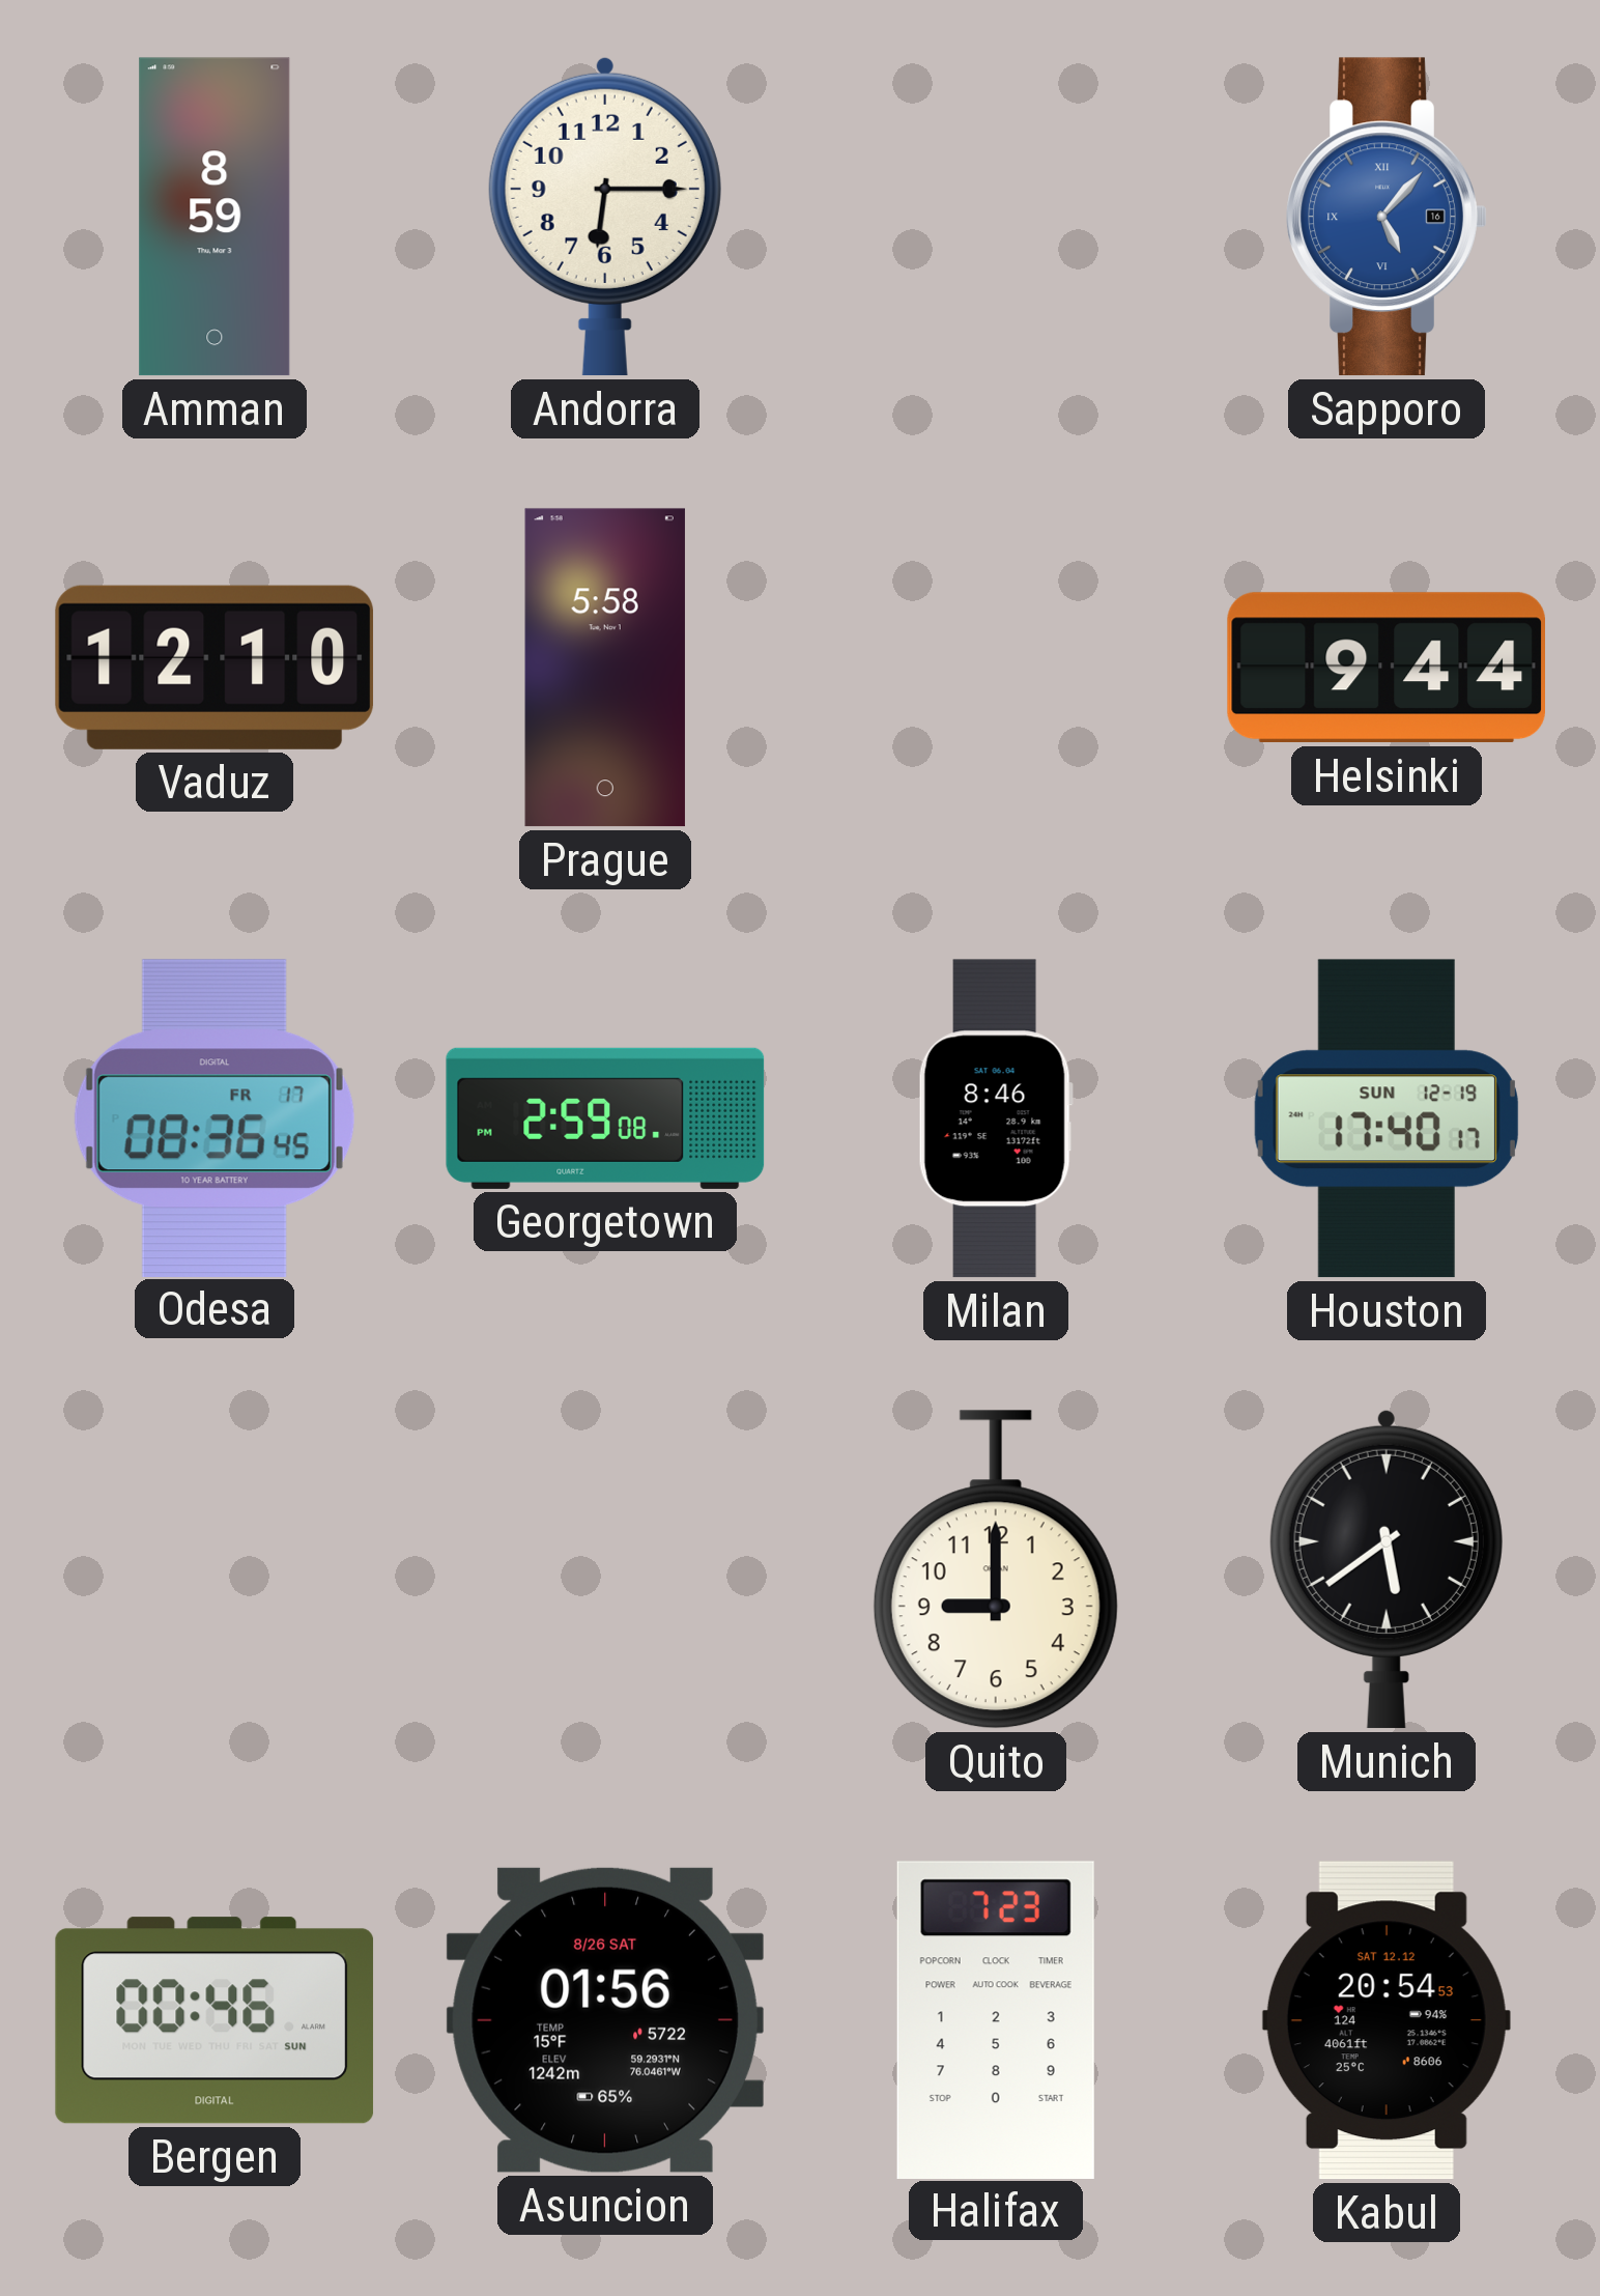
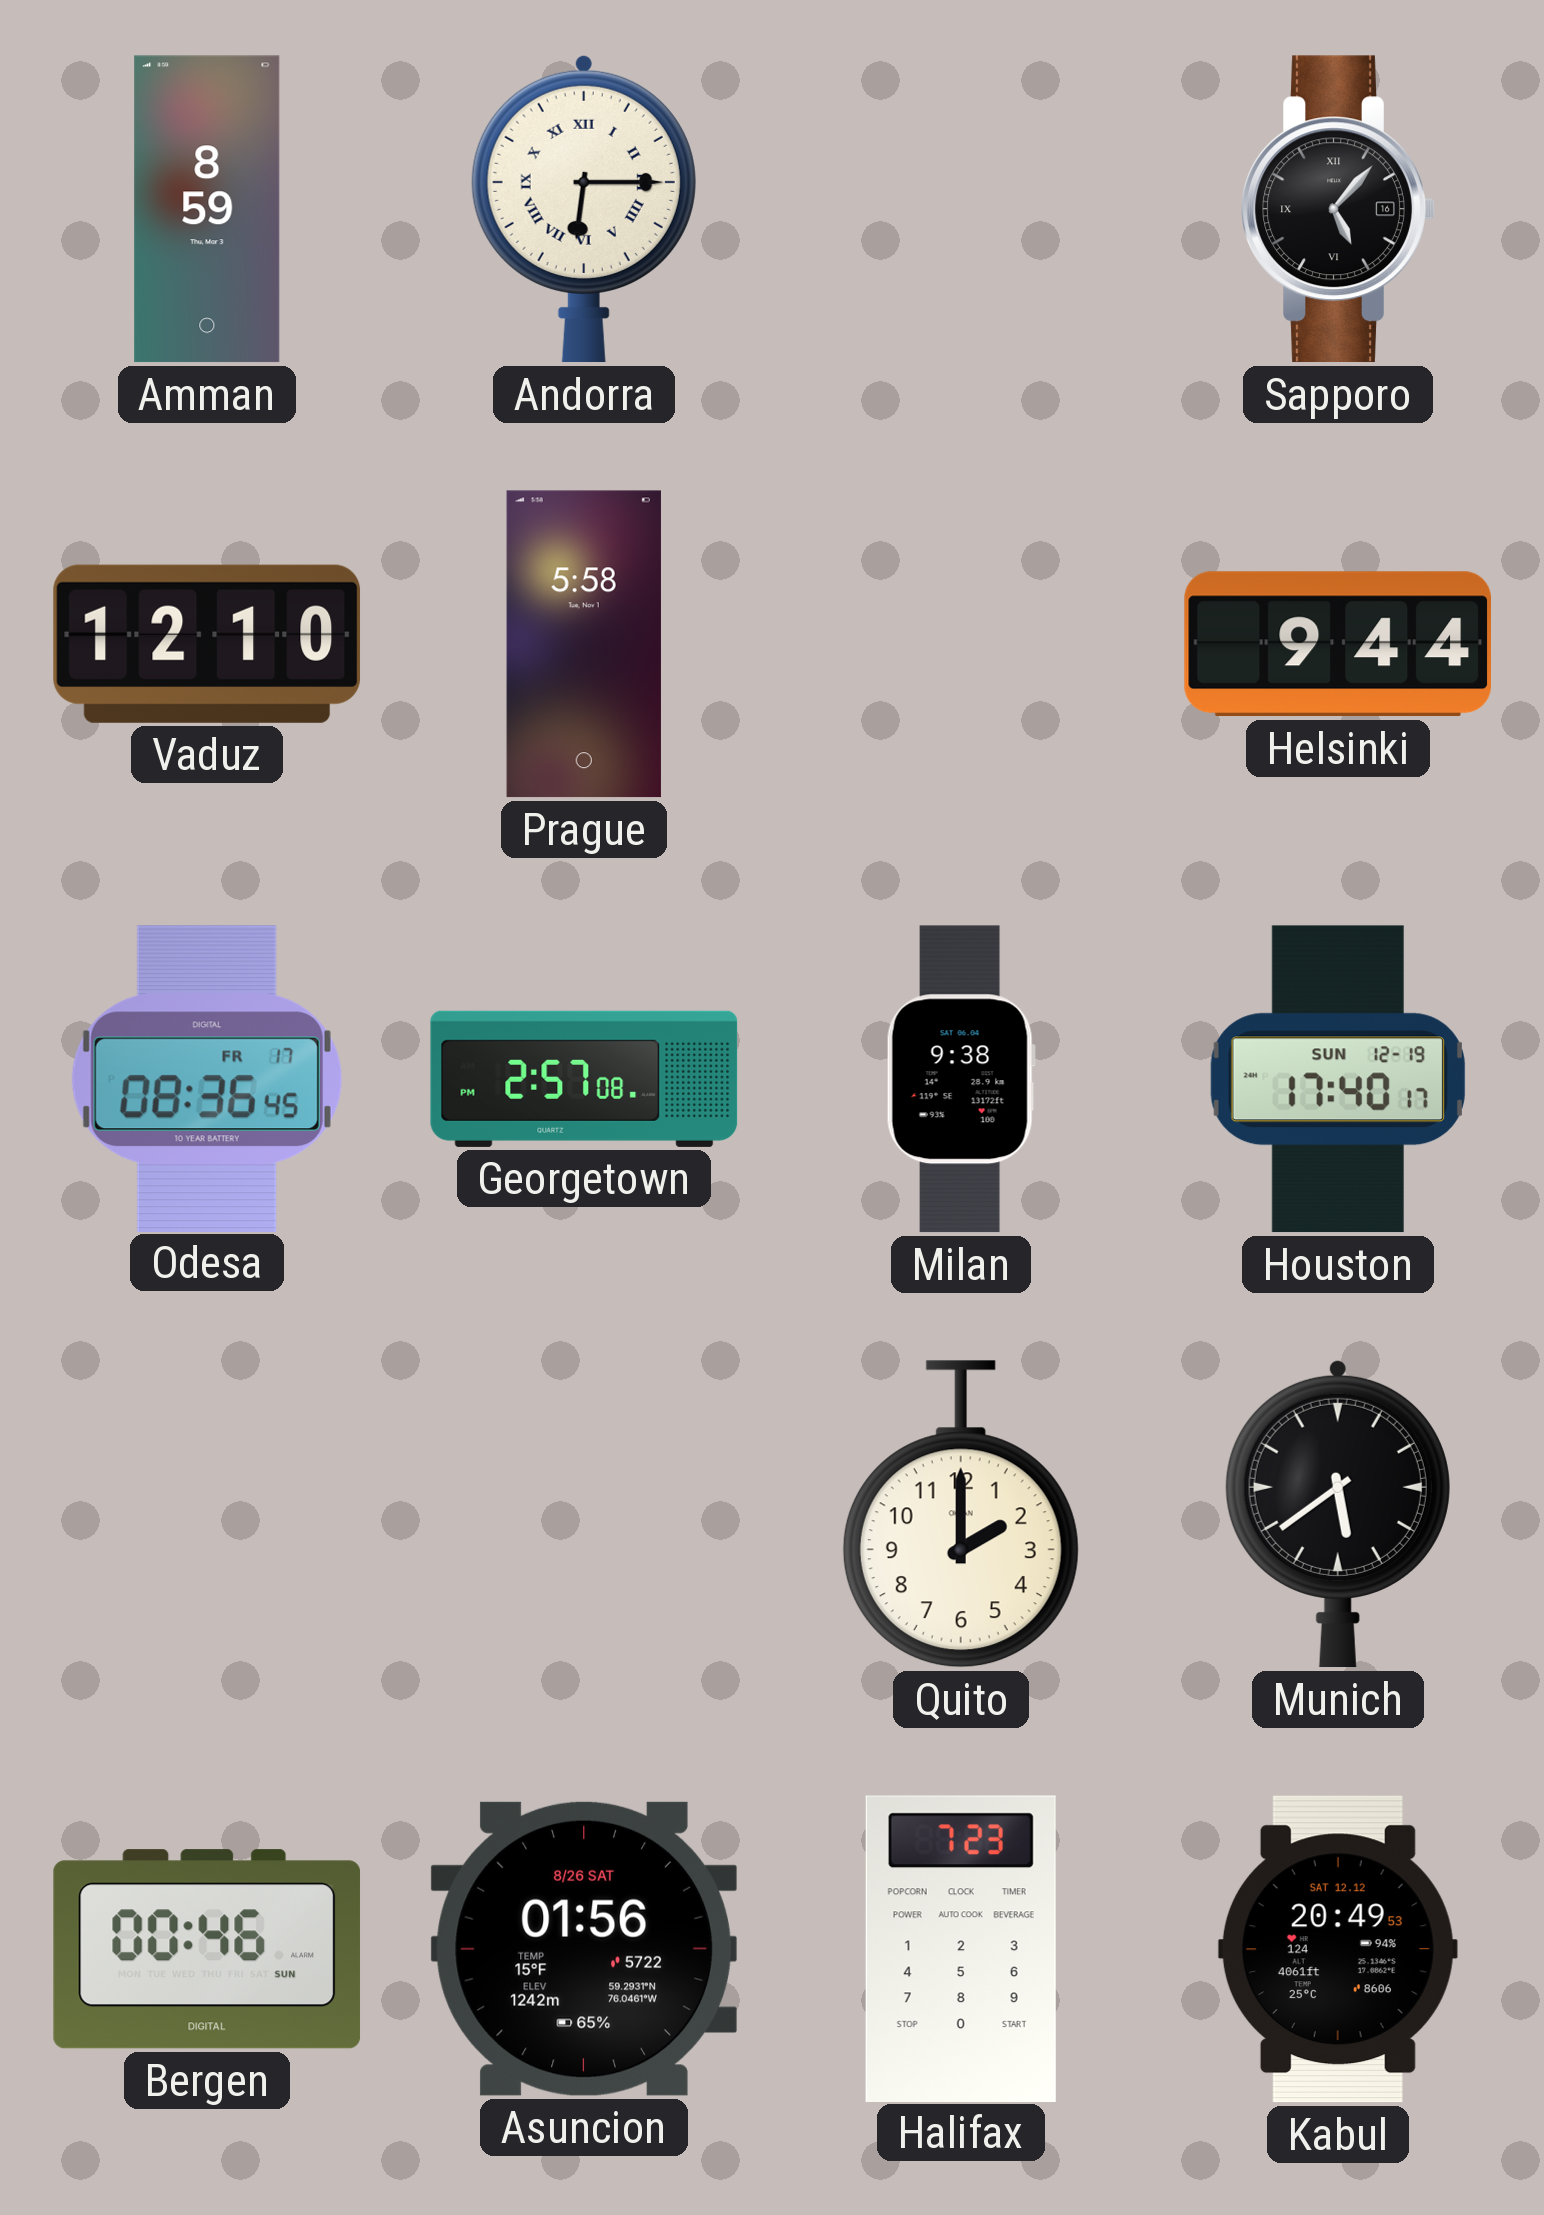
Andorra numerals: Arabic -> Roman
Sapporo dial: blue -> black
Georgetown: 2:59 -> 2:57
Milan: 8:46 -> 9:38
Quito: 9:00 -> 2:00
Kabul: 20:54 -> 20:49
